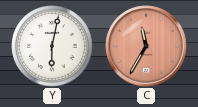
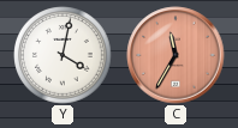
Y: 6:02 -> 4:02
